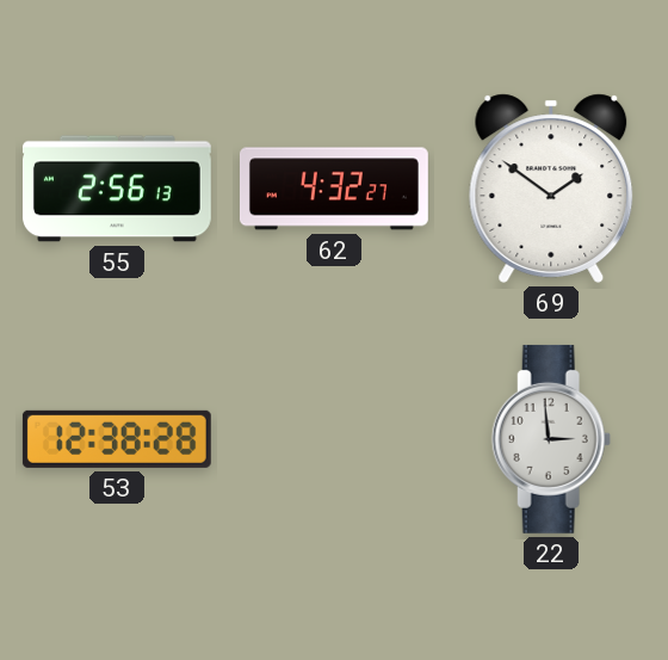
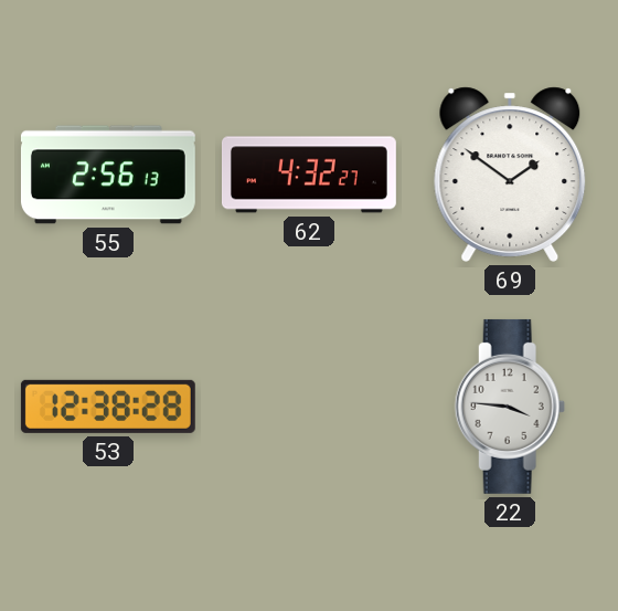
22: 2:59 -> 3:46
